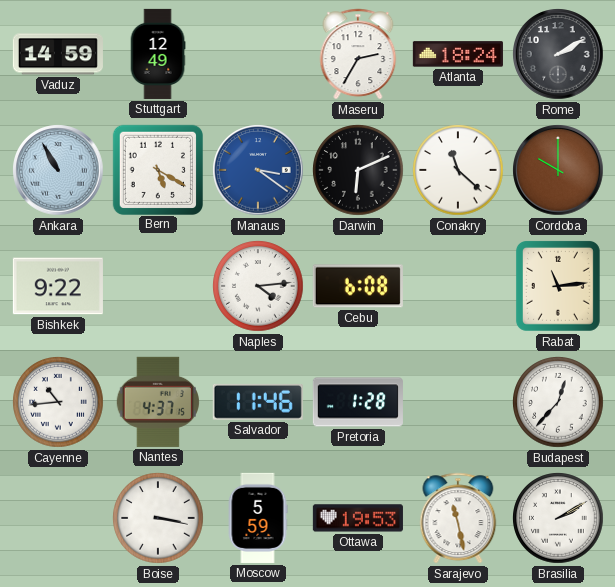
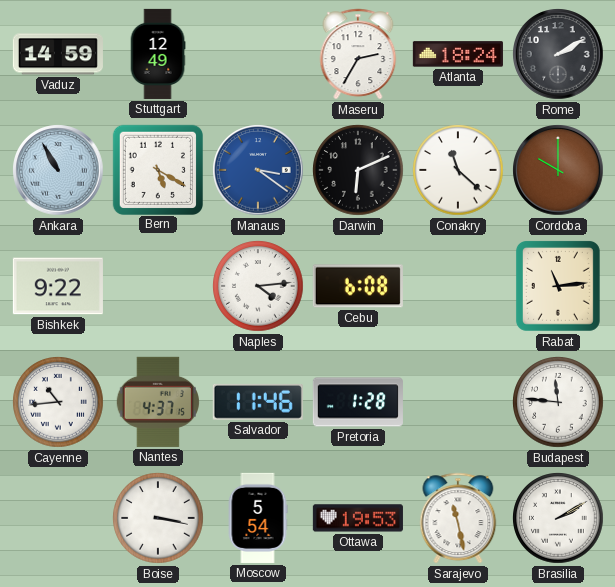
Budapest: 12:37 -> 11:46
Moscow: 5:59 -> 5:54
